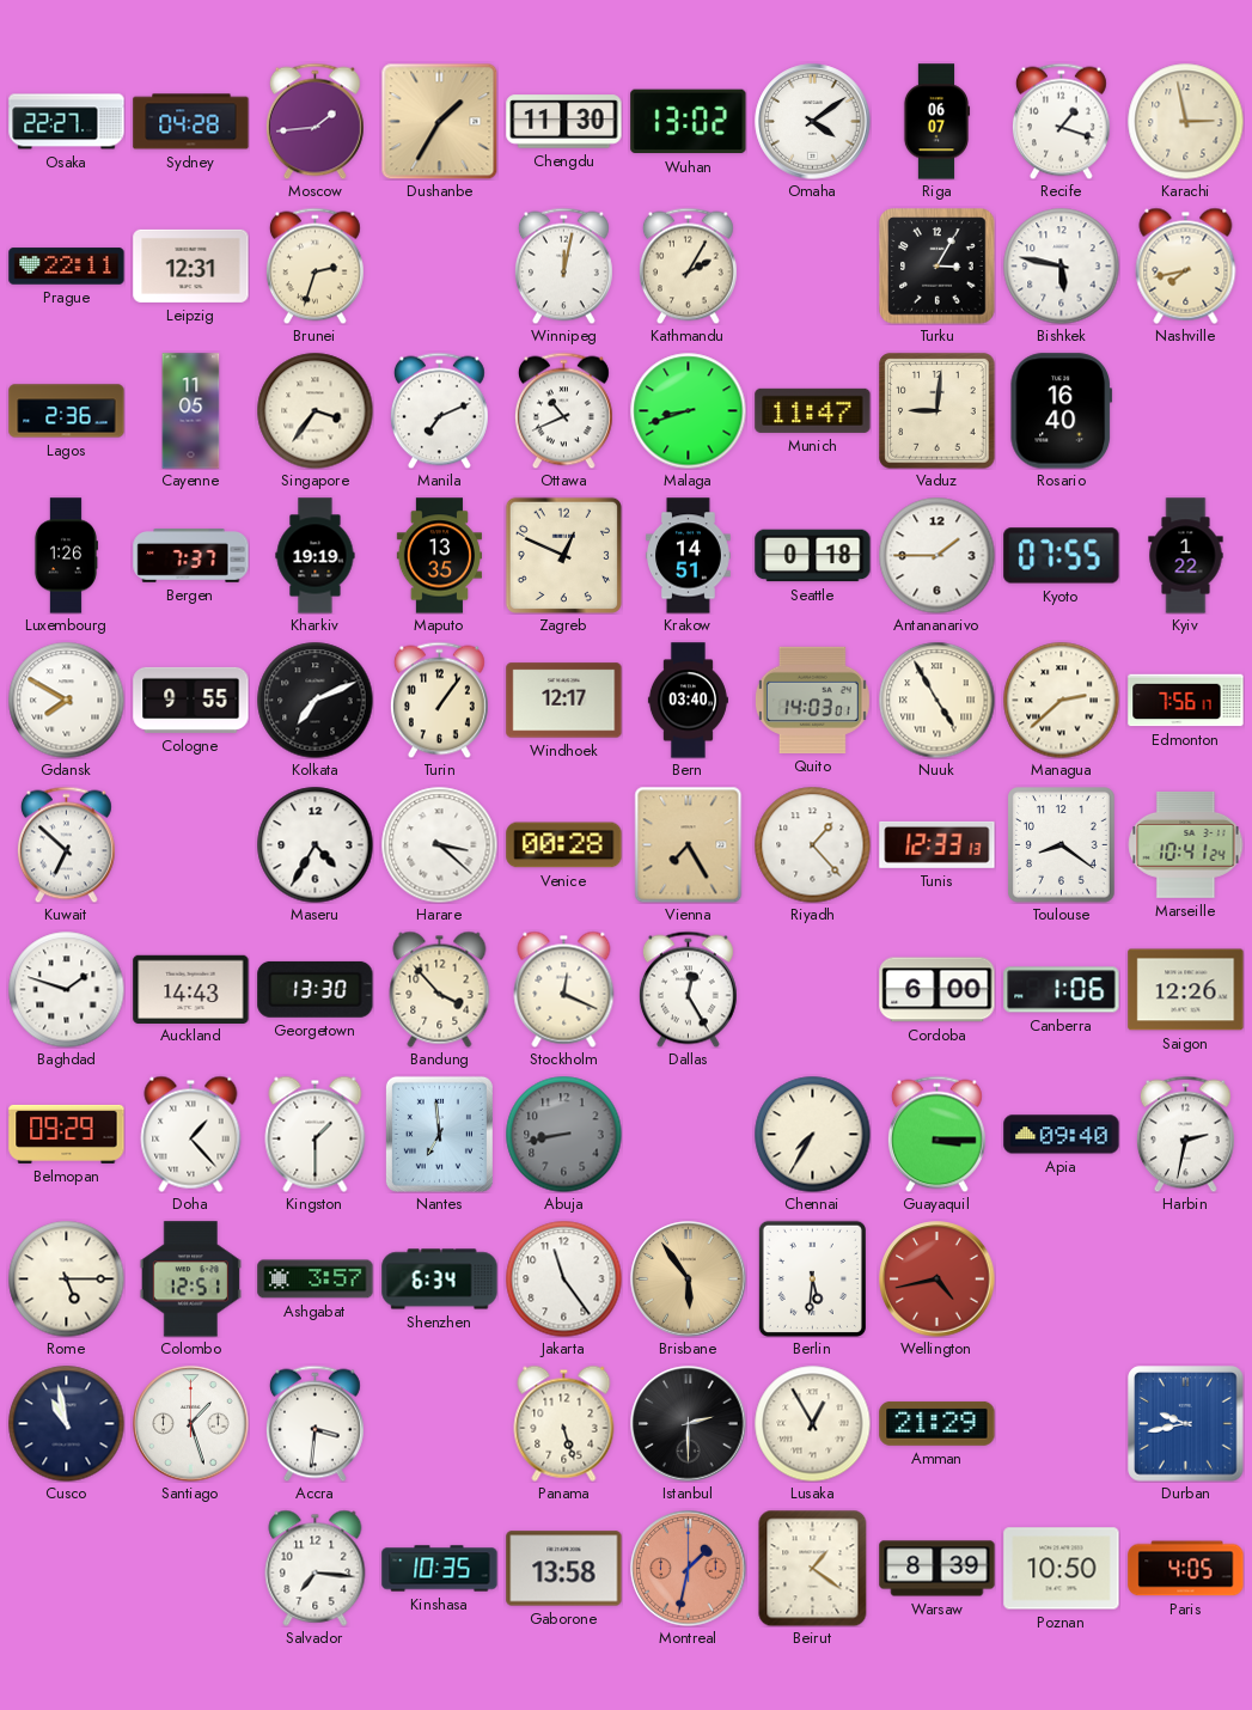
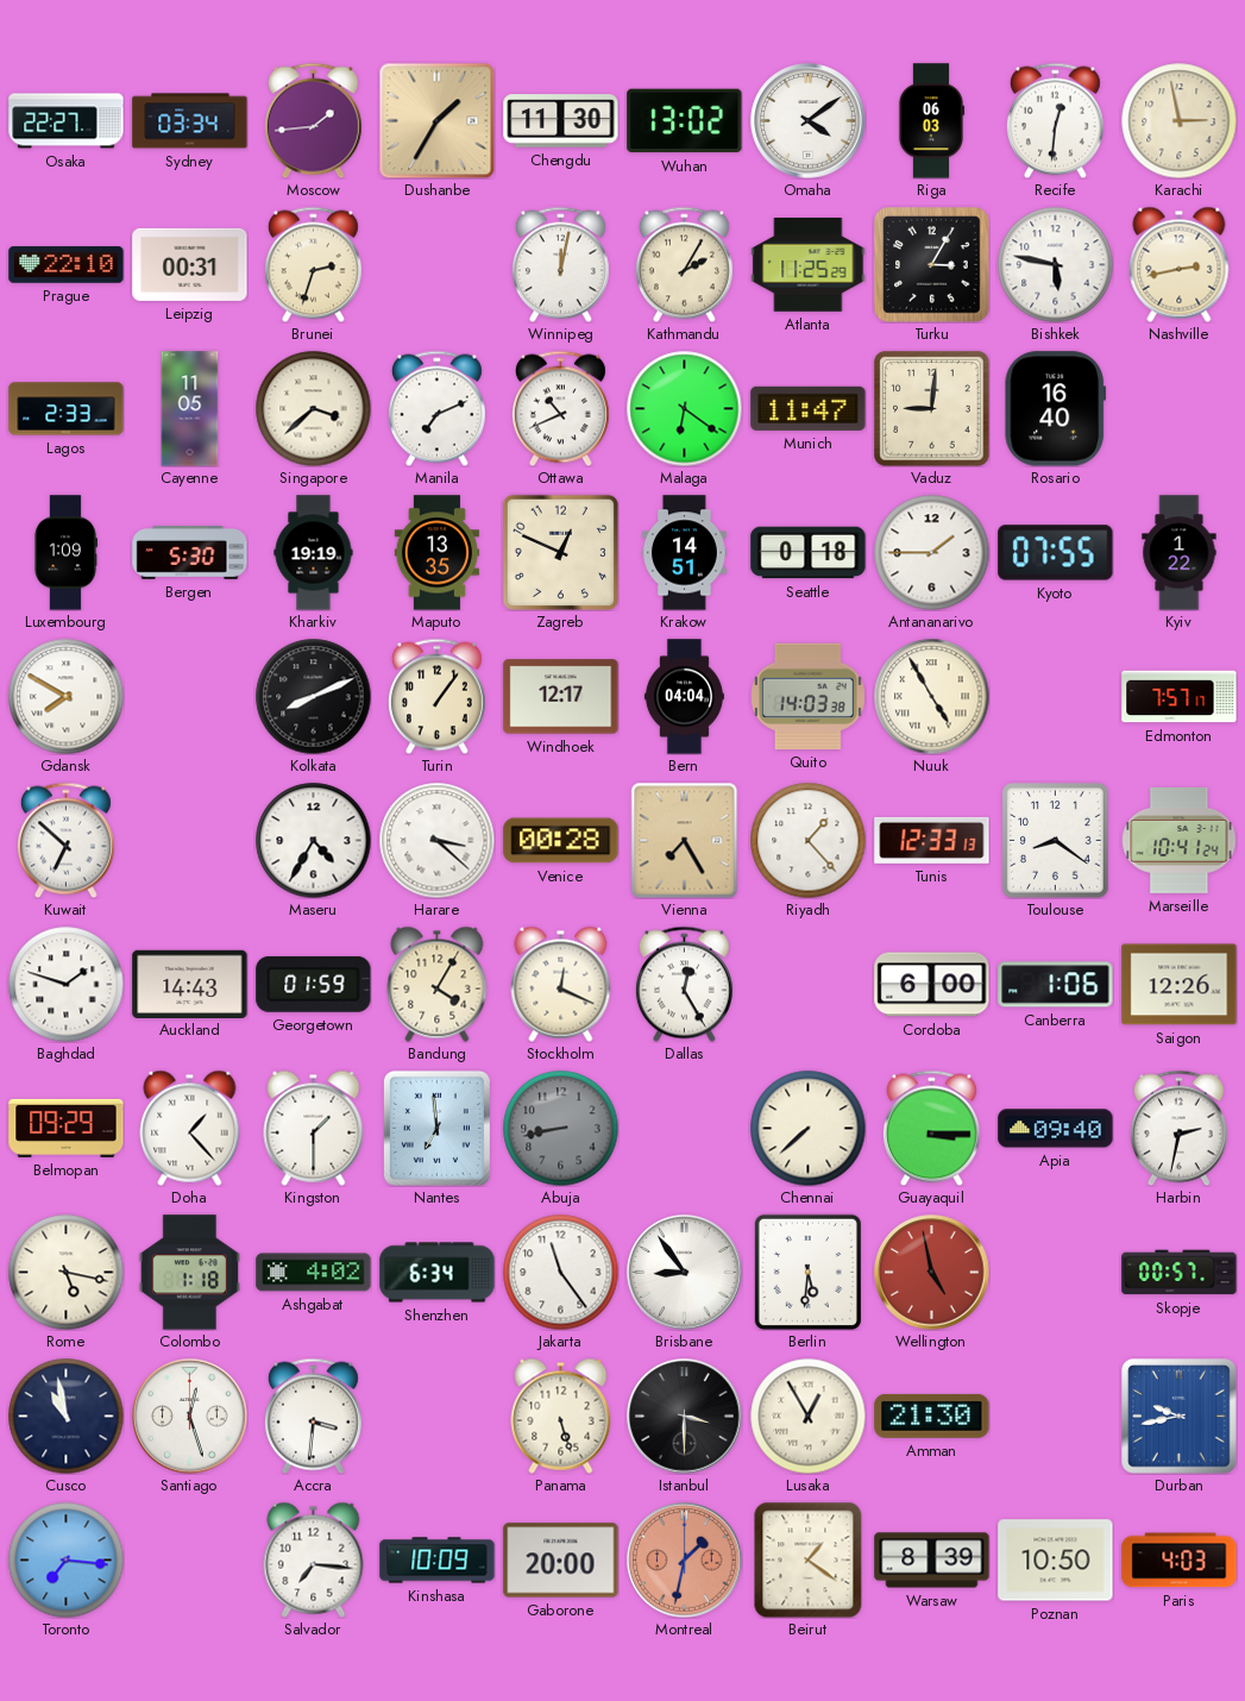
Sydney: 04:28 -> 03:34
Riga: 06:07 -> 06:03
Recife: 1:18 -> 12:31
Prague: 22:11 -> 22:10
Leipzig: 12:31 -> 00:31
Atlanta: none -> 11:25
Nashville: 7:43 -> 2:43
Lagos: 2:36 -> 2:33
Singapore: 3:36 -> 3:38
Malaga: 8:42 -> 6:21
Luxembourg: 1:26 -> 1:09
Bergen: 7:37 -> 5:30
Cologne: 9:55 -> none
Kolkata: 7:11 -> 8:11
Bern: 03:40 -> 04:04
Quito: 14:03:01 -> 14:03:38
Managua: 2:38 -> none
Edmonton: 7:56 -> 7:57
Georgetown: 13:30 -> 01:59
Bandung: 3:53 -> 4:05
Chennai: 7:35 -> 7:38
Rome: 5:15 -> 5:17
Colombo: 12:51 -> 1:18
Ashgabat: 3:57 -> 4:02
Brisbane: 5:54 -> 8:54
Brisbane dial: champagne -> white
Wellington: 4:43 -> 4:58
Skopje: none -> 00:57
Santiago: 1:27 -> 12:27
Istanbul: 2:30 -> 3:30
Amman: 21:29 -> 21:30
Toronto: none -> 7:16
Kinshasa: 10:35 -> 10:09
Gaborone: 13:58 -> 20:00
Paris: 4:05 -> 4:03
